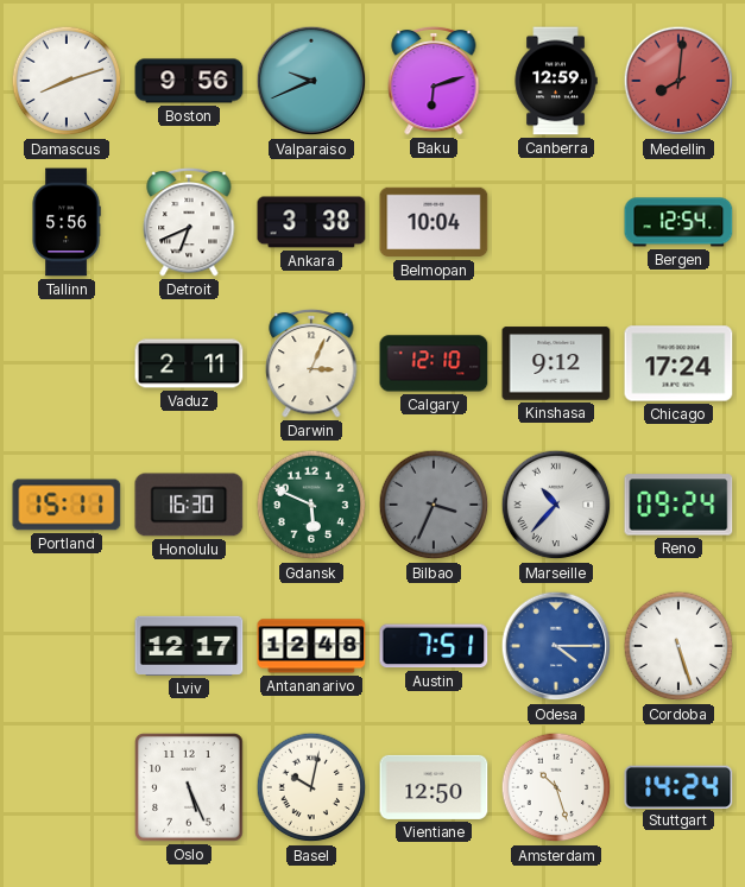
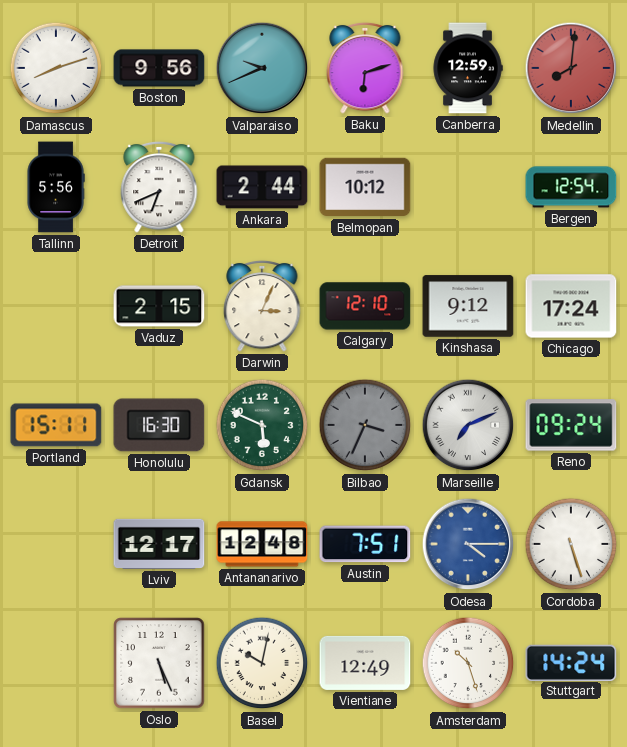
Ankara: 3:38 -> 2:44
Belmopan: 10:04 -> 10:12
Vaduz: 2:11 -> 2:15
Marseille: 10:37 -> 7:11
Vientiane: 12:50 -> 12:49
